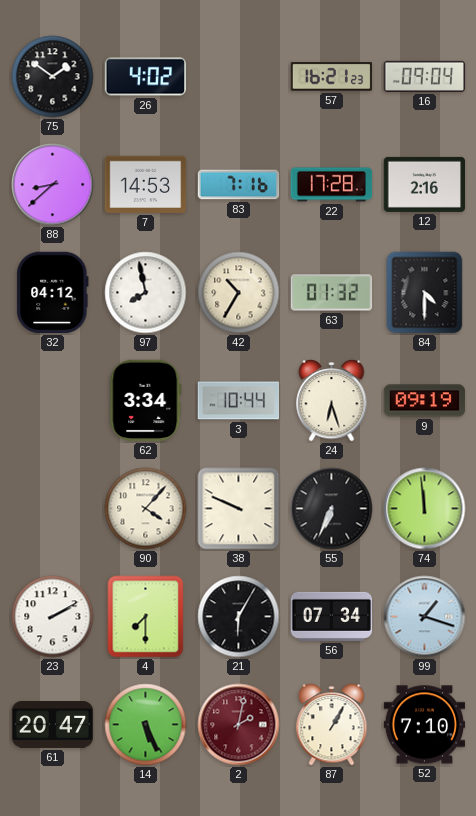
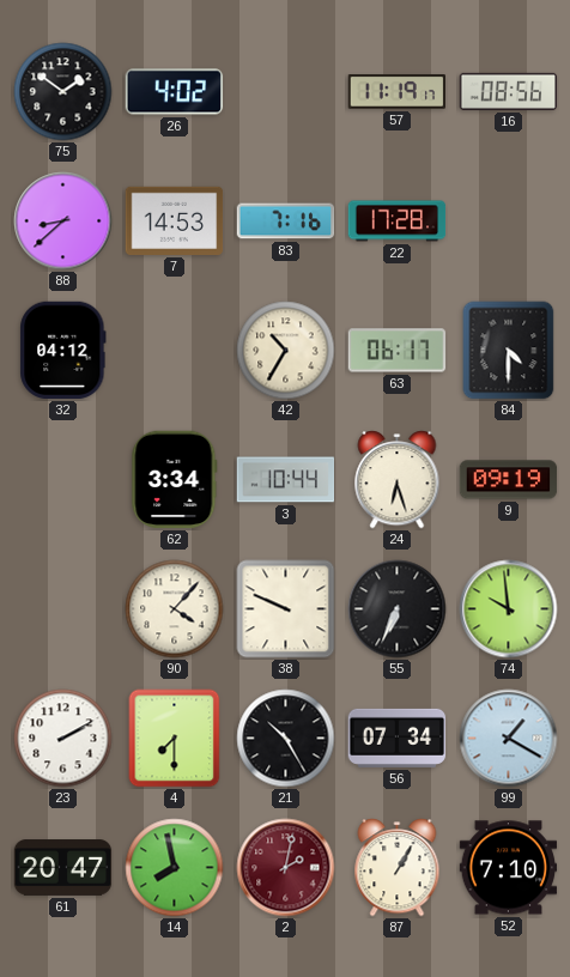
57: 16:21 -> 11:19
16: 09:04 -> 08:56
12: 2:16 -> none
97: 7:58 -> none
63: 01:32 -> 06:17
74: 11:59 -> 9:59
21: 6:05 -> 10:25
99: 1:18 -> 1:20
14: 5:26 -> 7:58
